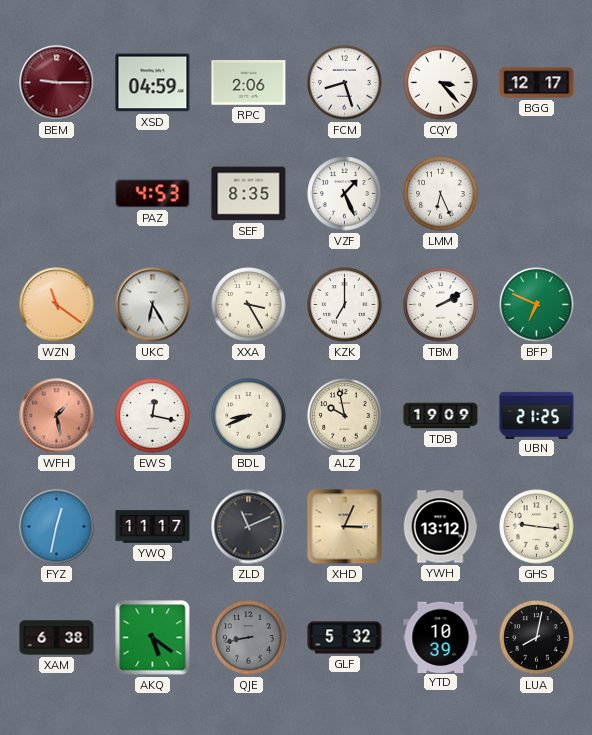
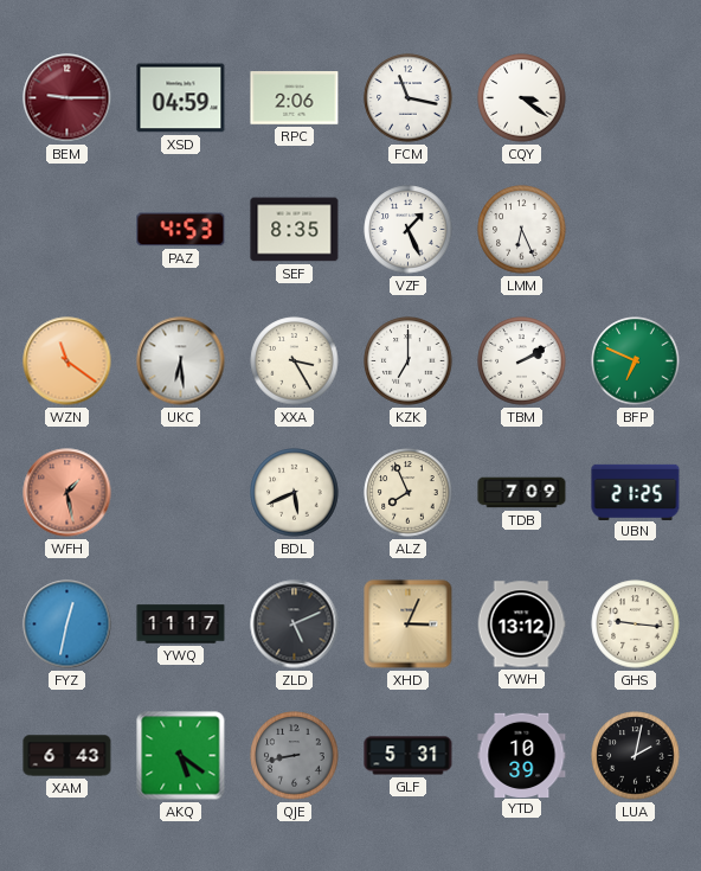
FCM: 8:27 -> 11:17
CQY: 3:23 -> 3:21
BGG: 12:17 -> none
UKC: 6:25 -> 6:29
EWS: 12:17 -> none
BDL: 8:41 -> 5:41
ALZ: 9:58 -> 7:56
TDB: 19:09 -> 7:09
ZLD: 11:11 -> 5:11
XAM: 6:38 -> 6:43
GLF: 5:32 -> 5:31
LUA: 8:02 -> 2:02
